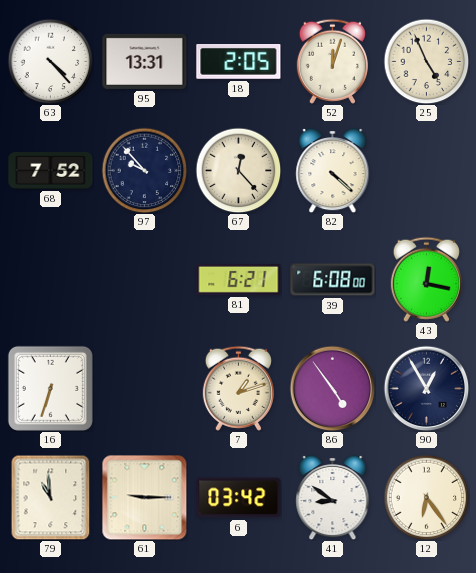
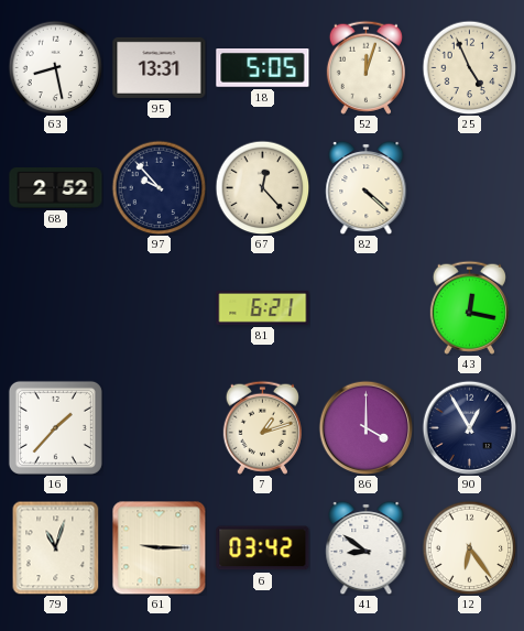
63: 4:23 -> 8:28
18: 2:05 -> 5:05
68: 7:52 -> 2:52
39: 6:08 -> none
16: 6:33 -> 1:37
86: 4:54 -> 4:00
79: 10:59 -> 11:03
